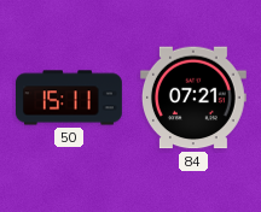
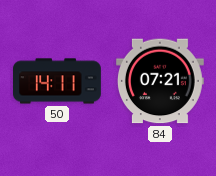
50: 15:11 -> 14:11
